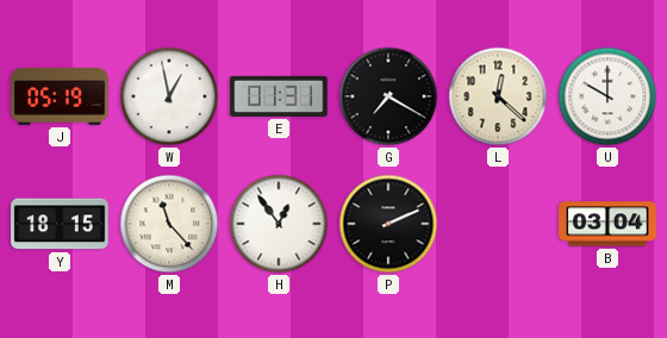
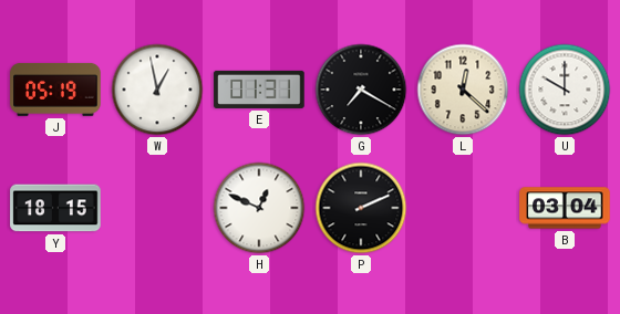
M: 11:23 -> none
H: 12:54 -> 12:49
